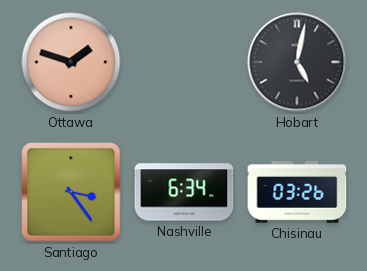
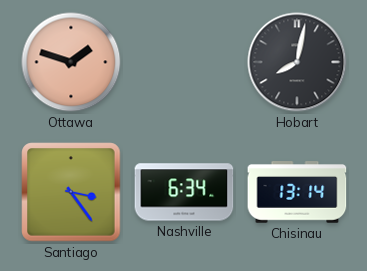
Hobart: 5:02 -> 8:02
Chisinau: 03:26 -> 13:14
